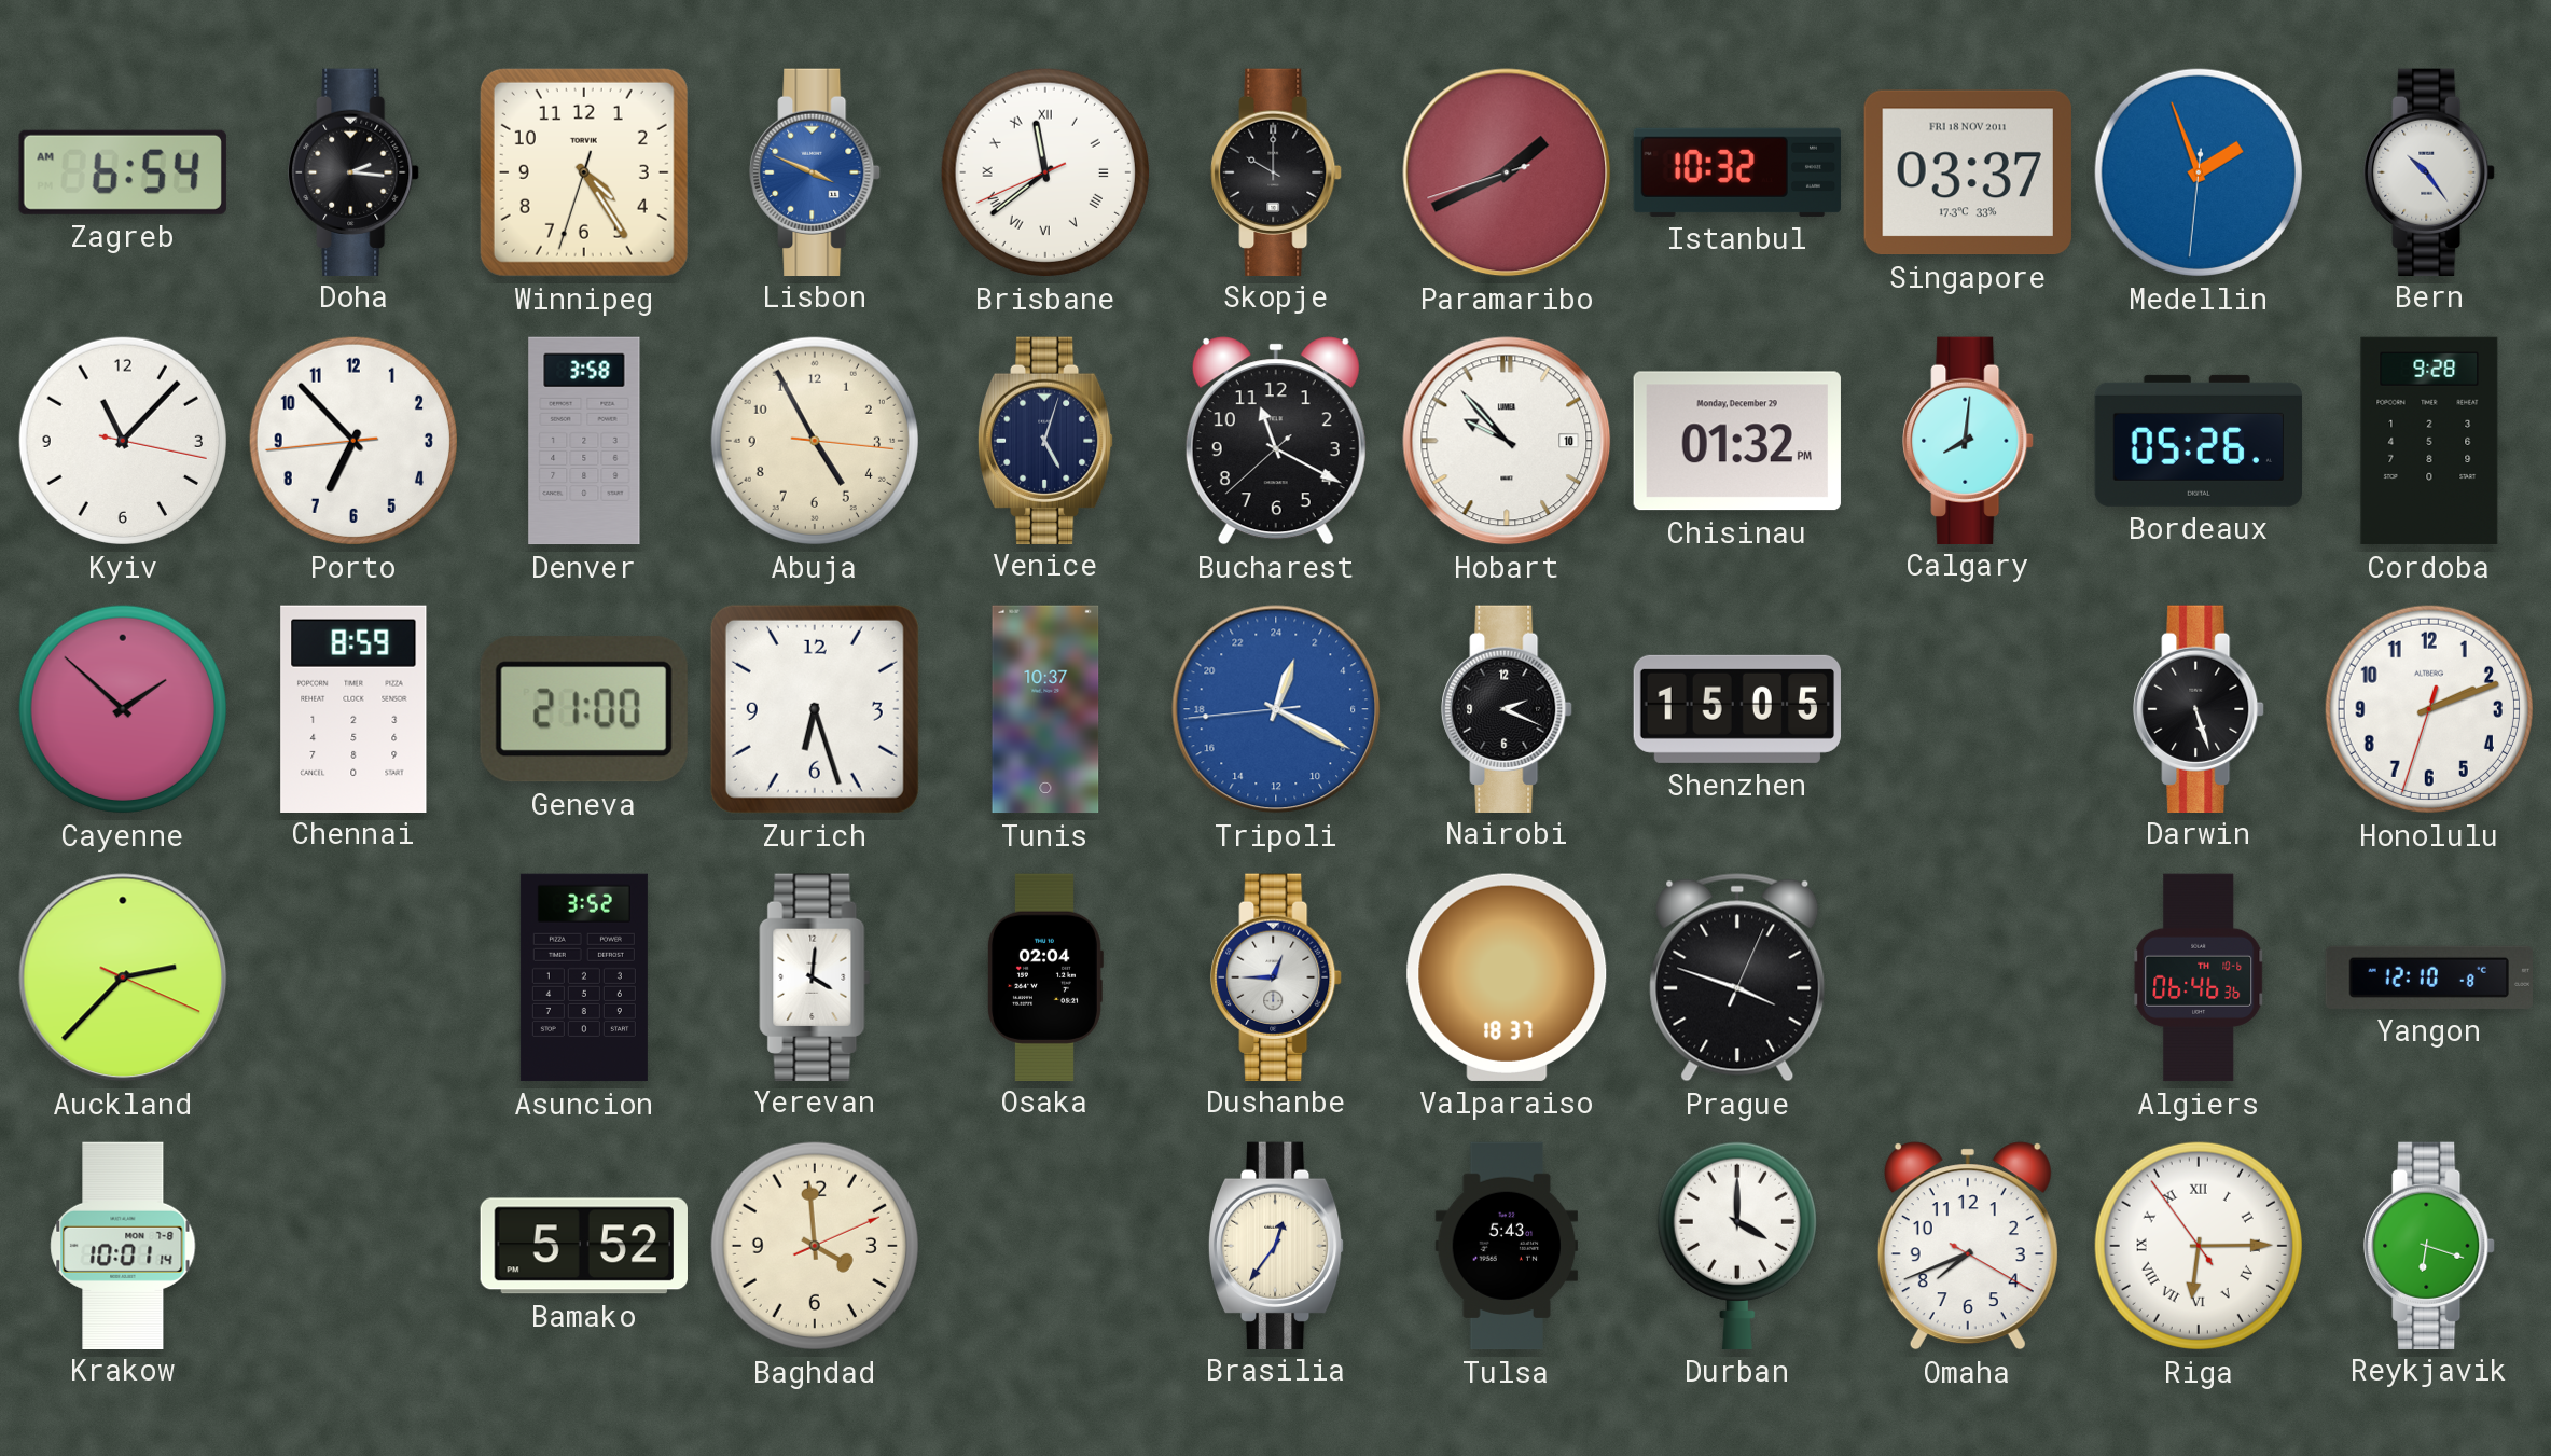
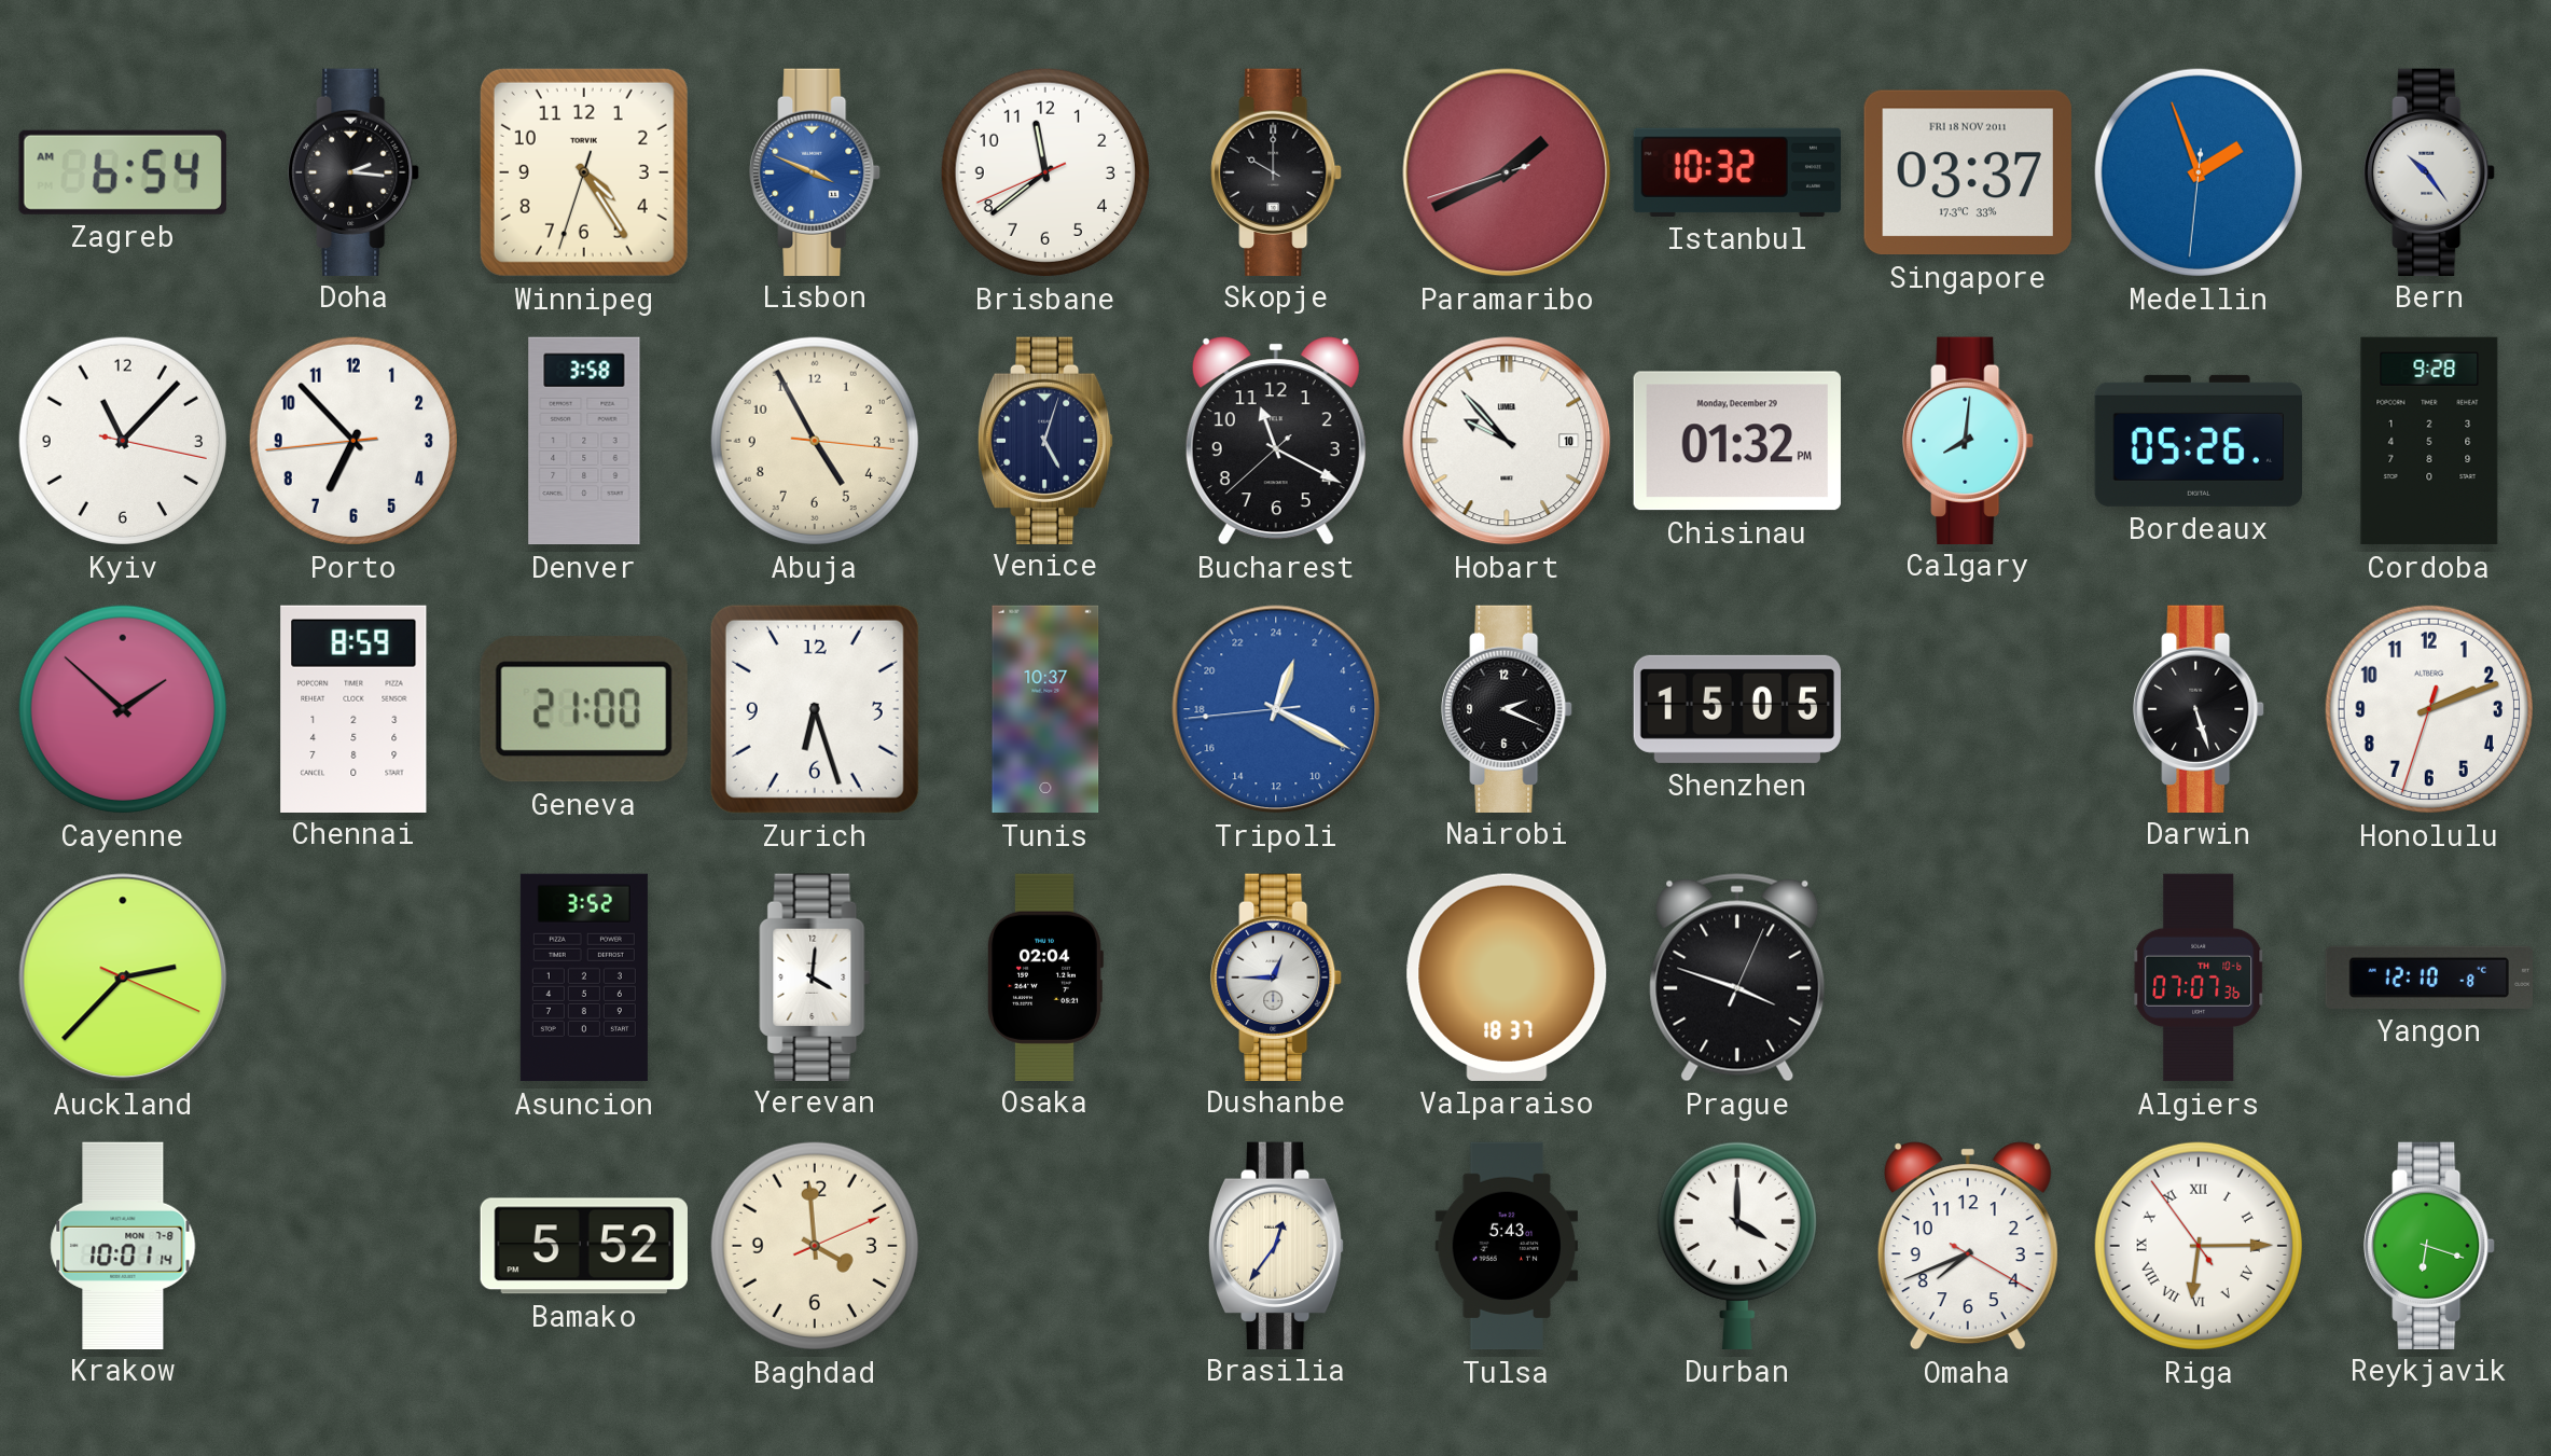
Brisbane numerals: Roman -> Arabic
Algiers: 06:46 -> 07:07
